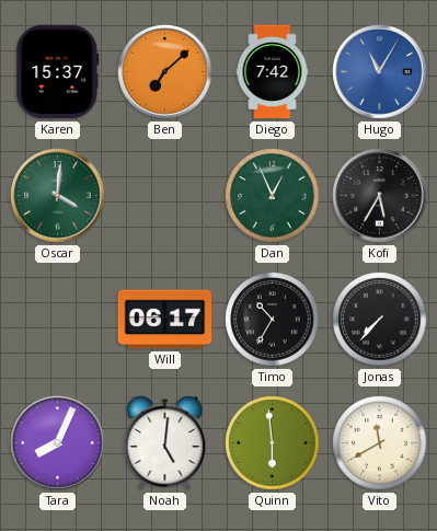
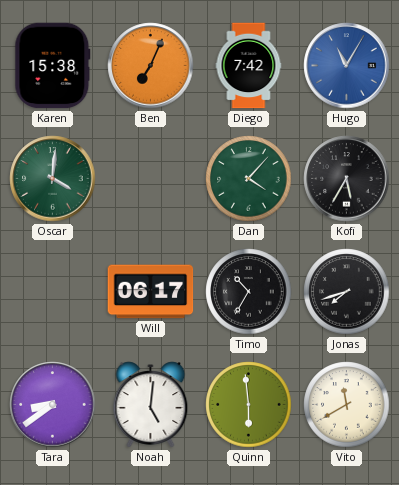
Karen: 15:37 -> 15:38
Ben: 7:08 -> 7:04
Dan: 12:56 -> 4:07
Jonas: 7:37 -> 7:42
Tara: 8:04 -> 8:39
